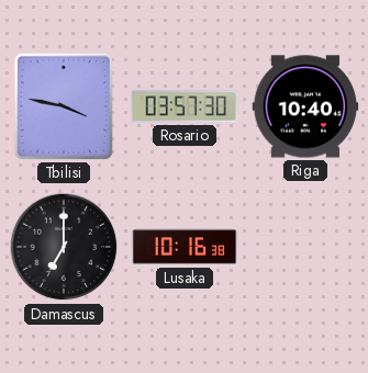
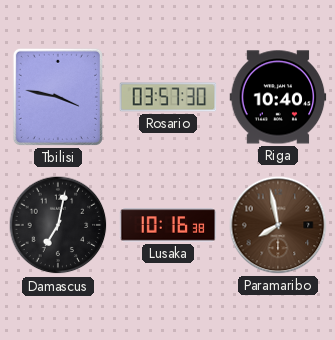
Damascus: 7:00 -> 7:02
Paramaribo: none -> 7:58
